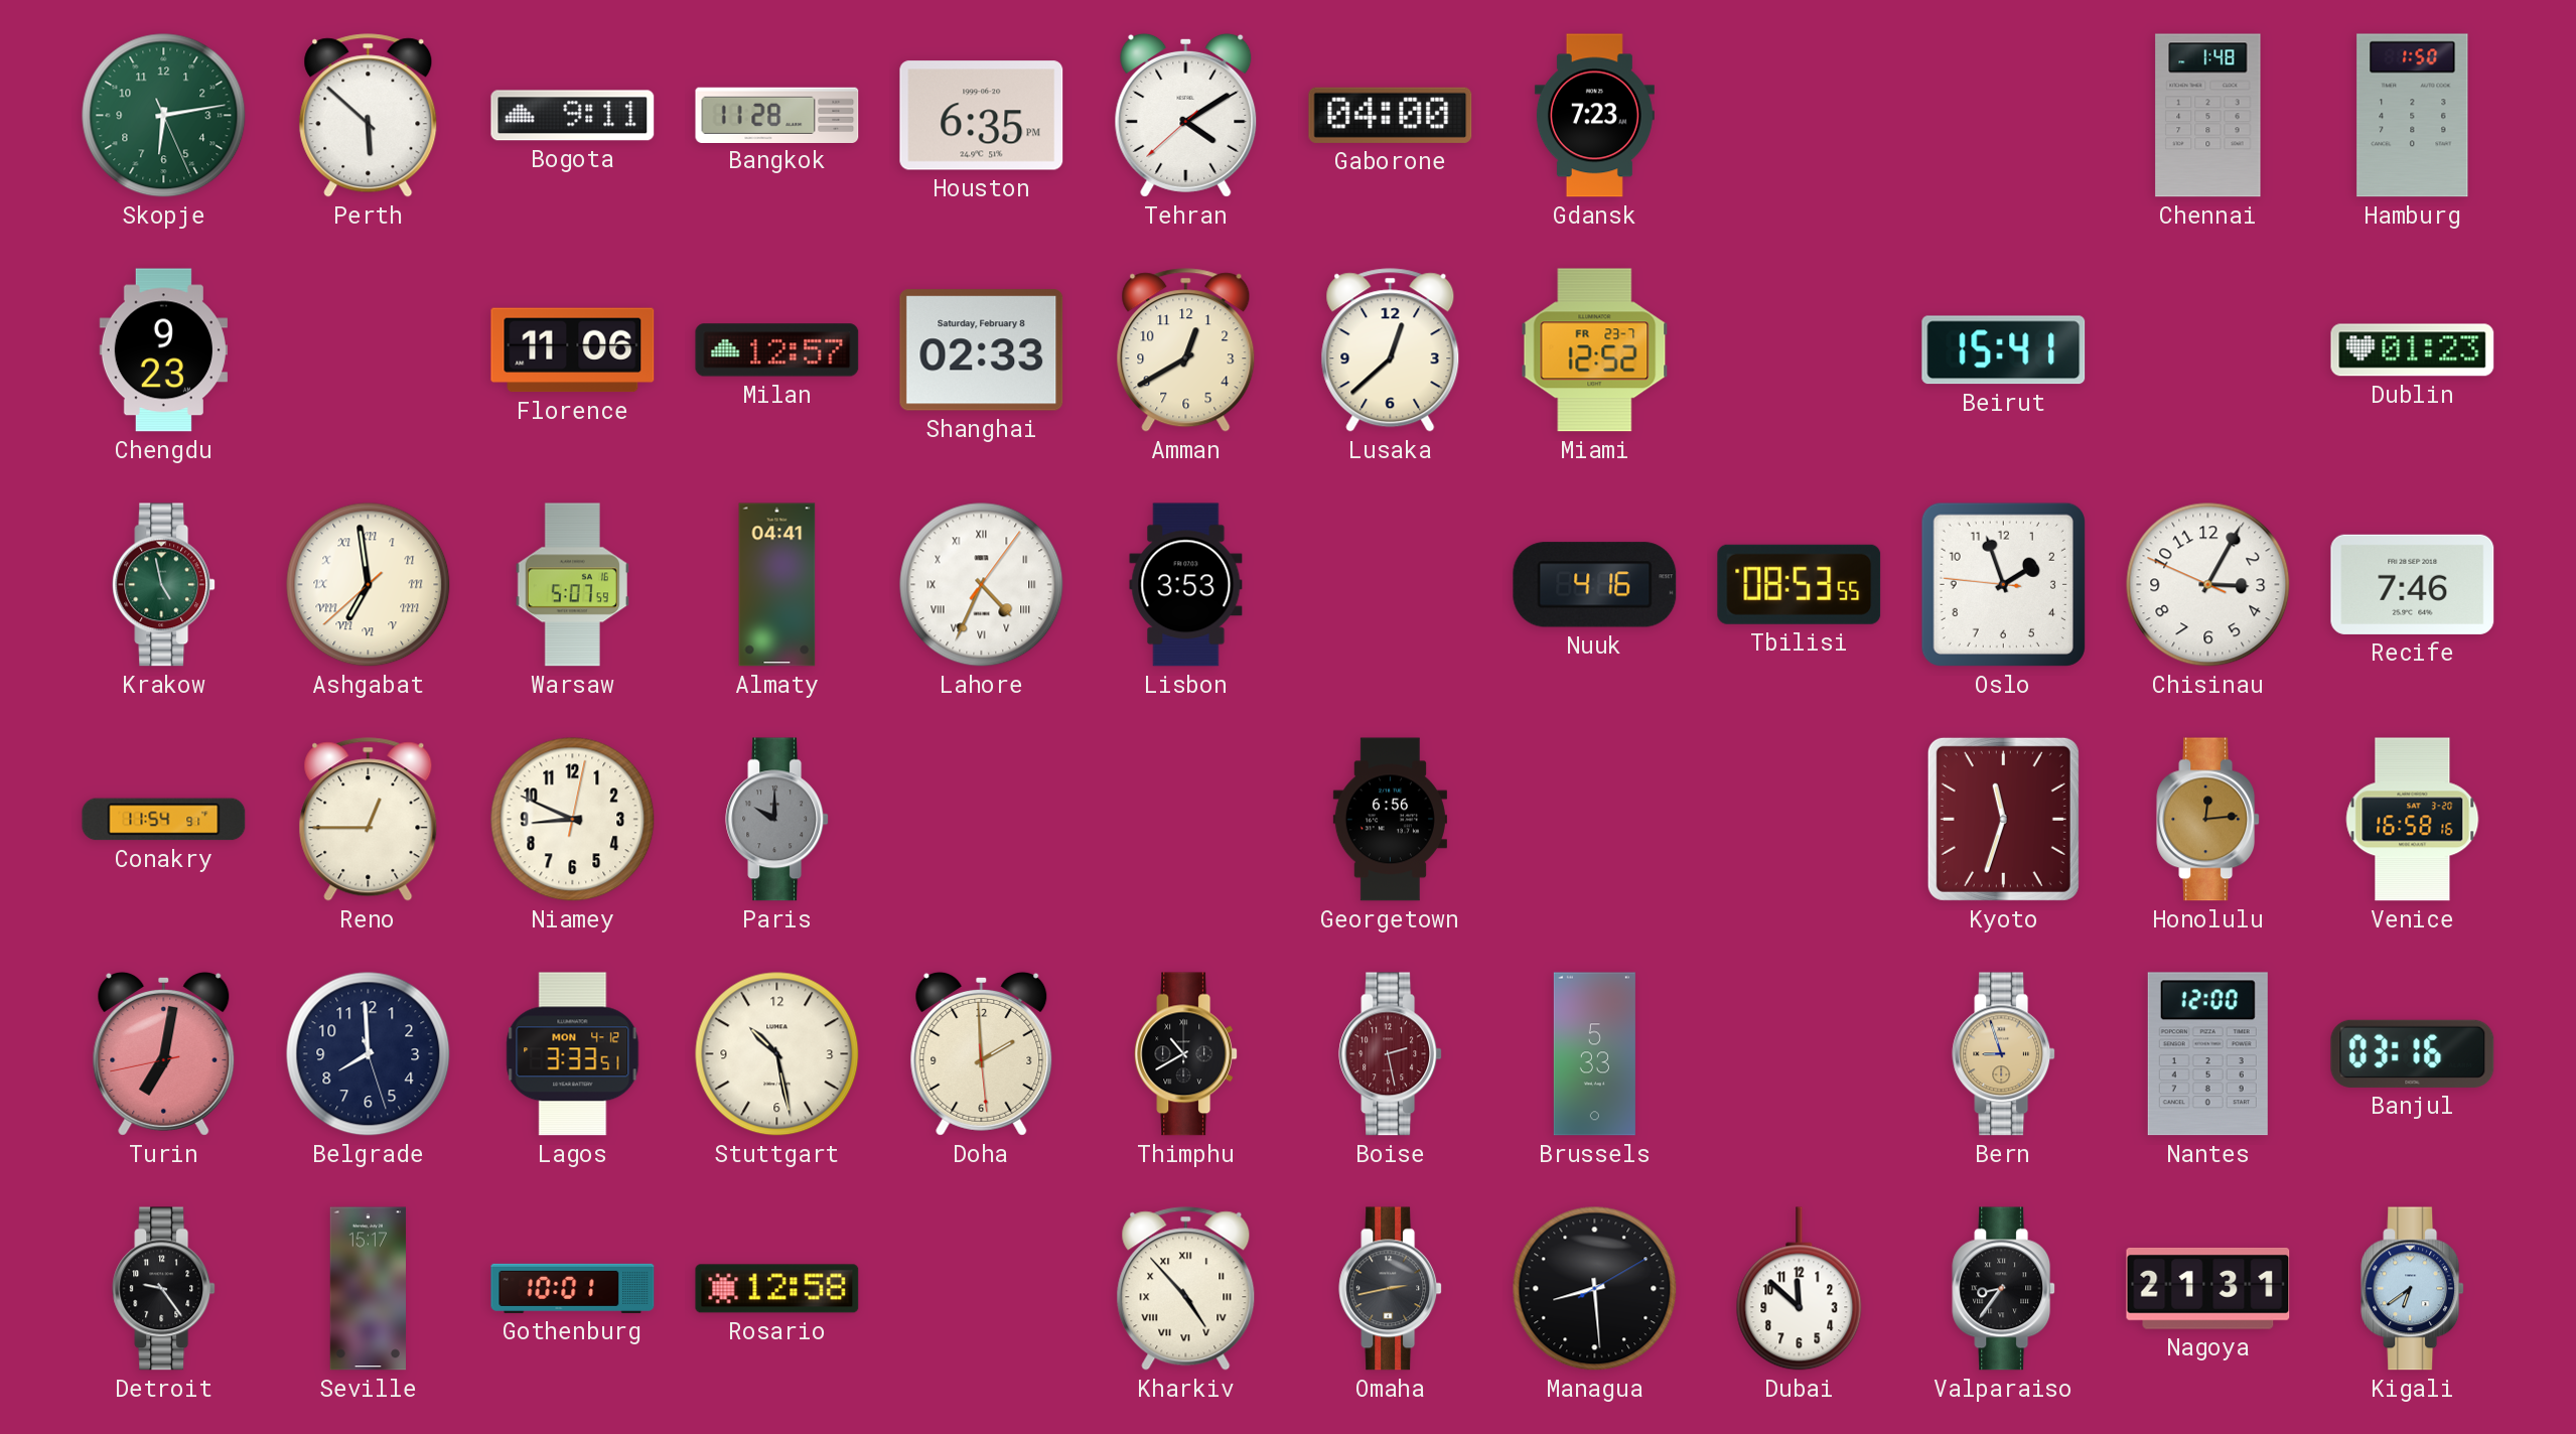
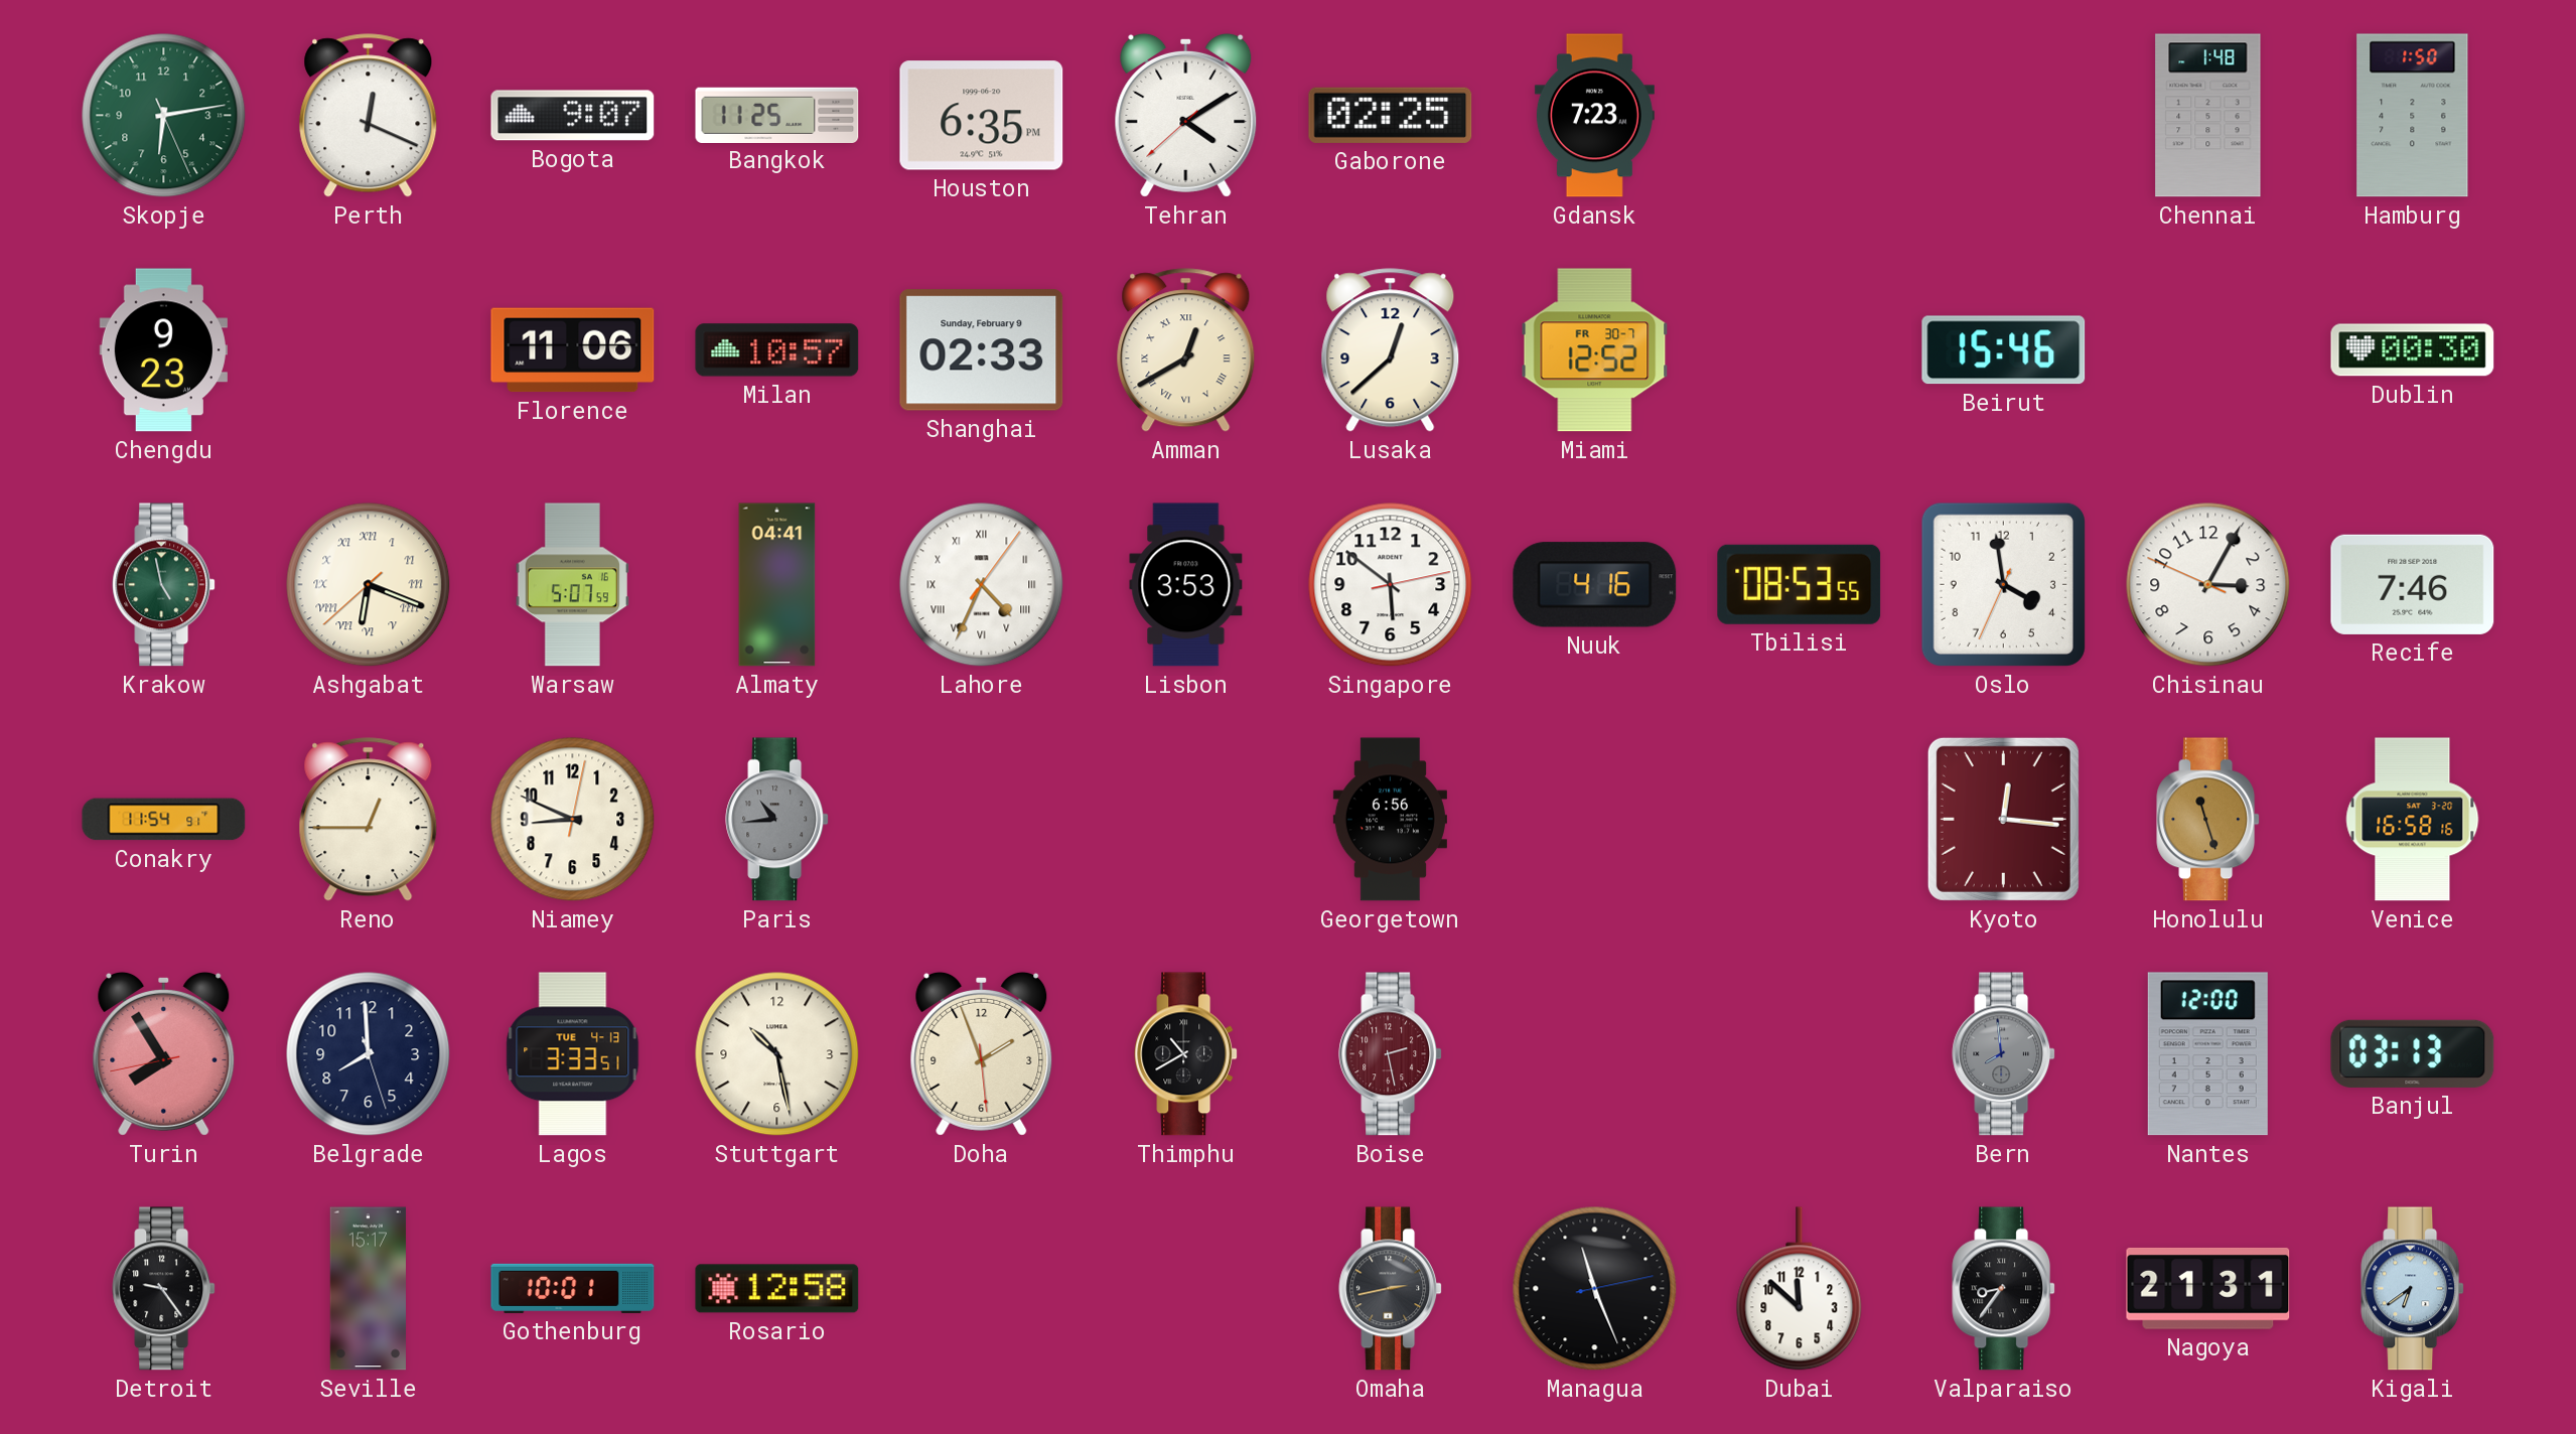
Perth: 5:52 -> 12:19
Bogota: 9:11 -> 9:07
Bangkok: 11:28 -> 11:25
Gaborone: 04:00 -> 02:25
Milan: 12:57 -> 10:57
Shanghai date: Saturday, February 8 -> Sunday, February 9
Amman numerals: Arabic -> Roman
Miami date: FR 23-7 -> FR 30-7
Beirut: 15:41 -> 15:46
Dublin: 01:23 -> 00:30
Ashgabat: 6:58 -> 6:18
Singapore: none -> 5:51
Oslo: 1:56 -> 3:58
Paris: 10:00 -> 10:44
Kyoto: 11:33 -> 12:16
Honolulu: 12:14 -> 11:27
Turin: 7:01 -> 7:54
Lagos date: MON 4-12 -> TUE 4-13
Doha: 1:59 -> 1:56
Brussels: 5:33 -> none
Bern: 8:57 -> 7:59
Bern dial: champagne -> grey
Banjul: 03:16 -> 03:13
Kharkiv: 4:53 -> none
Managua: 8:29 -> 11:26
